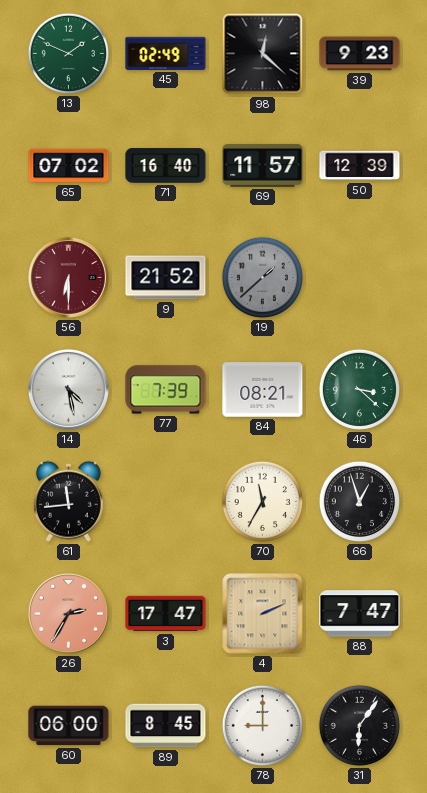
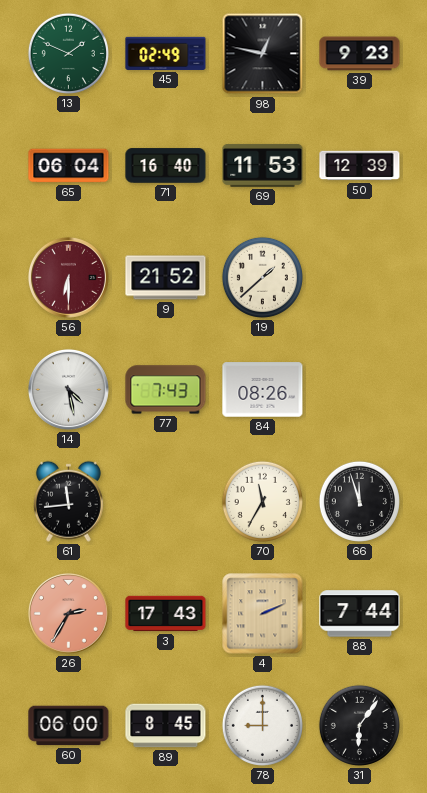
98: 12:22 -> 12:47
65: 07:02 -> 06:04
69: 11:57 -> 11:53
19 dial: grey -> cream
77: 7:39 -> 7:43
84: 08:21 -> 08:26
46: 3:22 -> none
66: 12:57 -> 11:57
3: 17:47 -> 17:43
88: 7:47 -> 7:44
